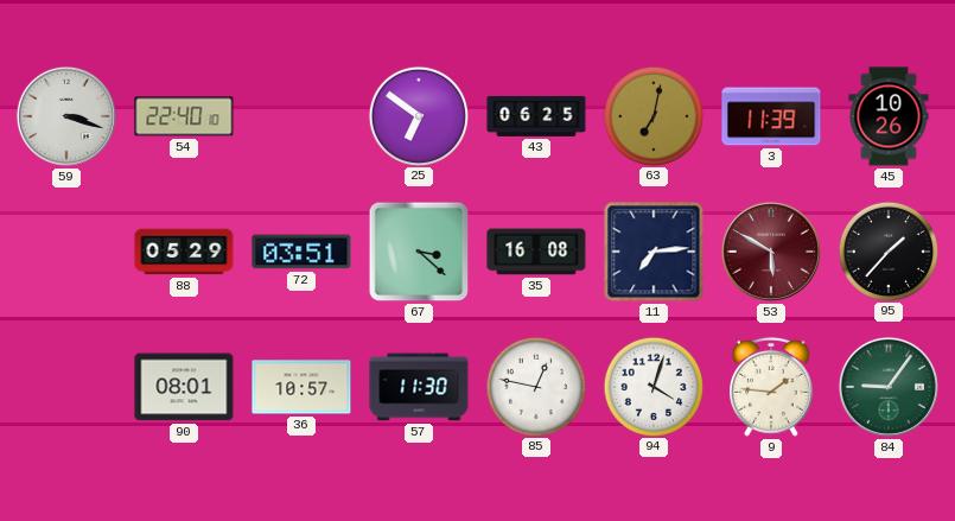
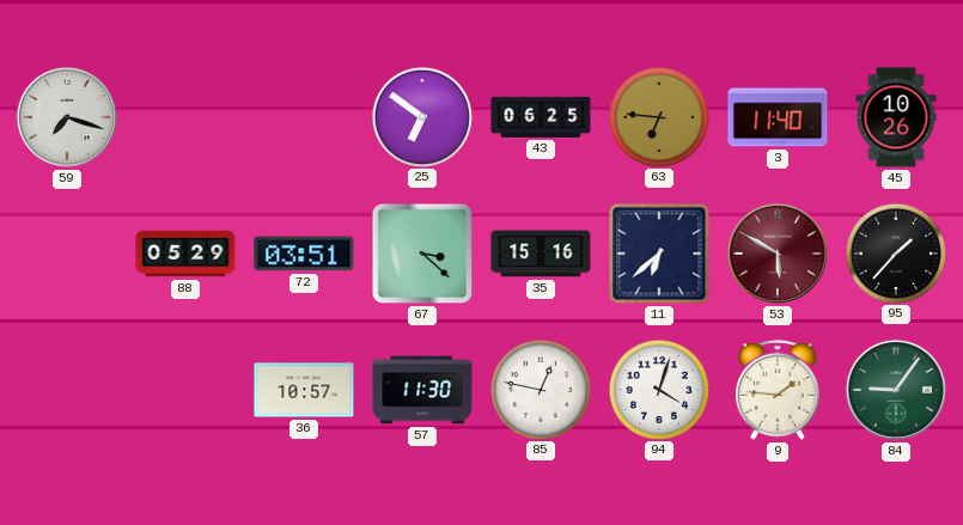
59: 3:18 -> 7:18
54: 22:40 -> none
63: 7:02 -> 6:46
3: 11:39 -> 11:40
35: 16:08 -> 15:16
11: 7:14 -> 6:38
90: 08:01 -> none
